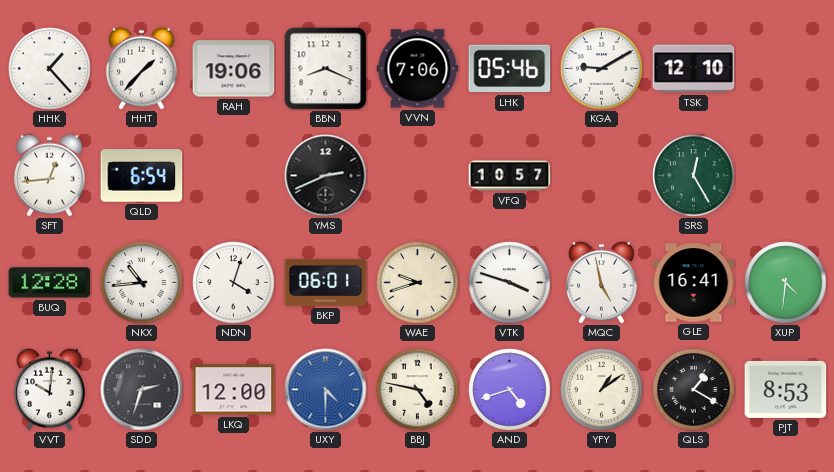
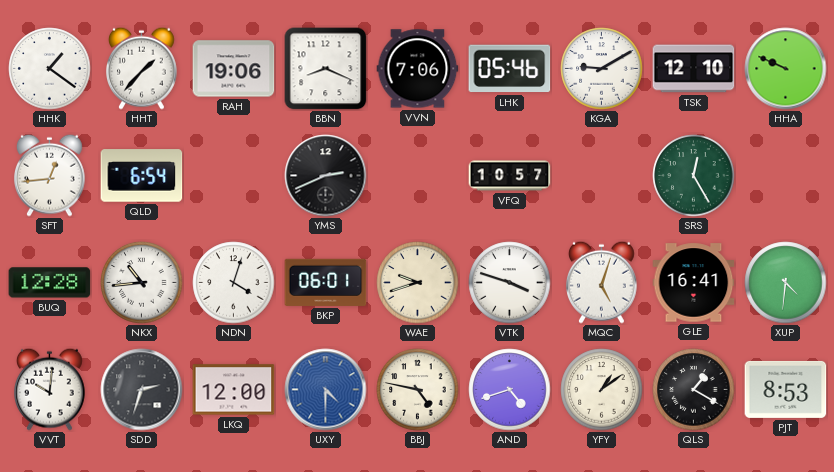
HHK: 1:23 -> 1:21
HHA: none -> 9:49
MQC: 4:58 -> 5:03
